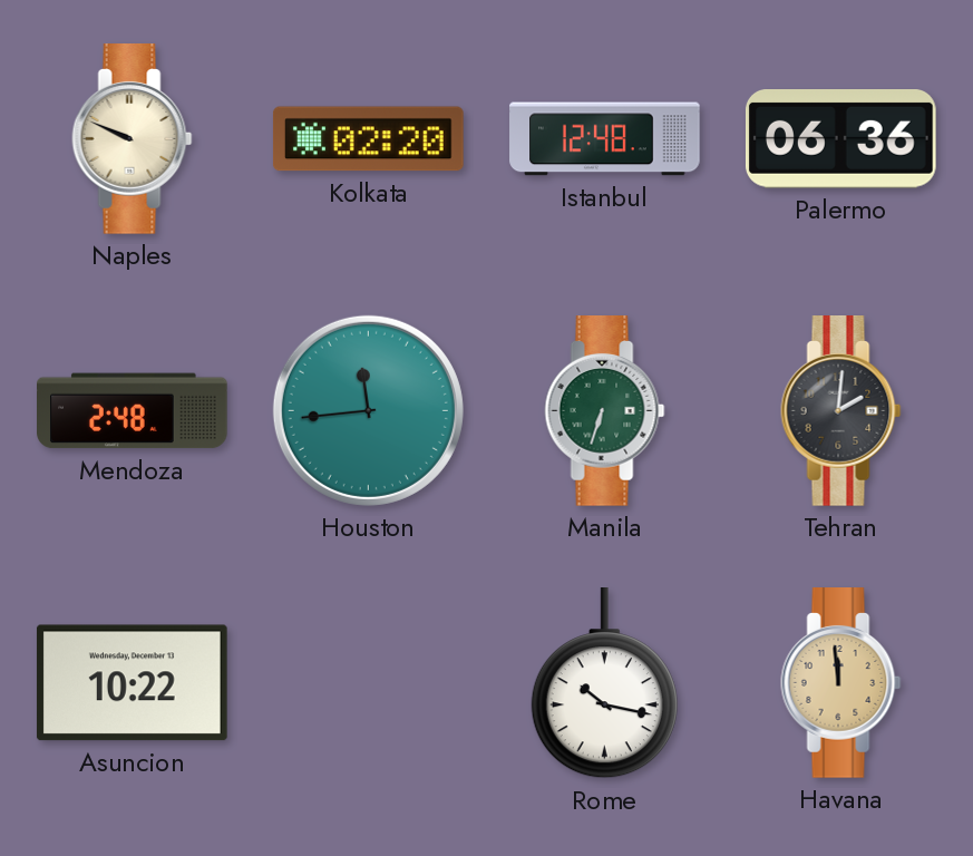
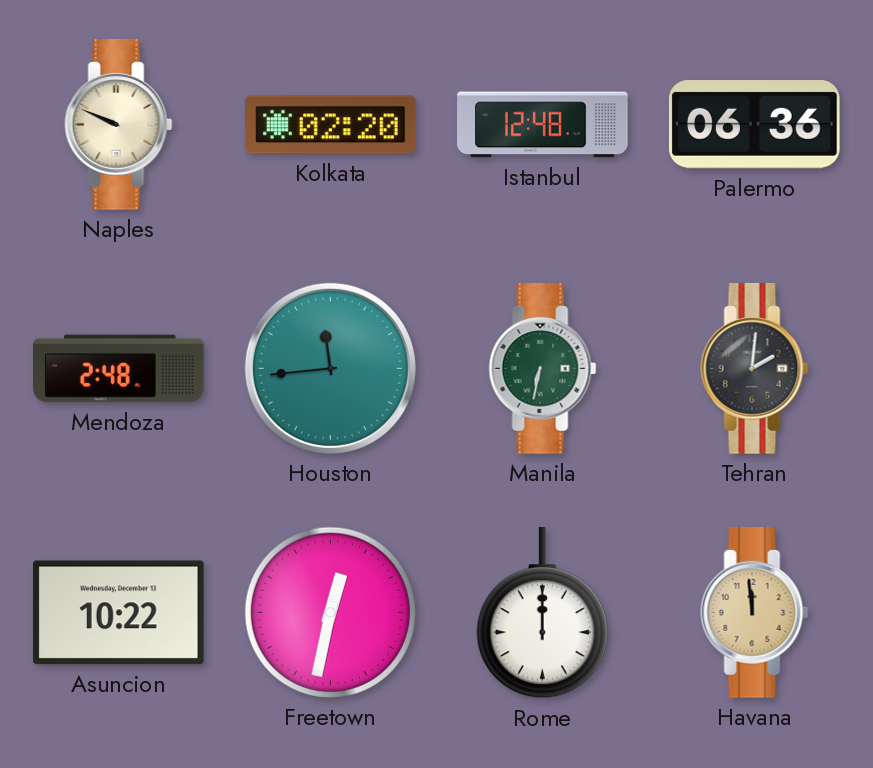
Manila: 6:33 -> 6:32
Freetown: none -> 12:32
Rome: 10:17 -> 12:00
